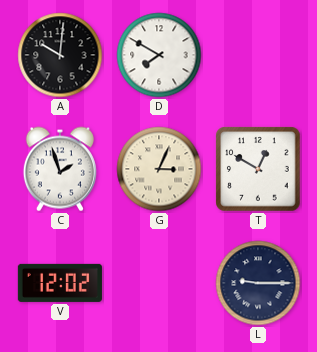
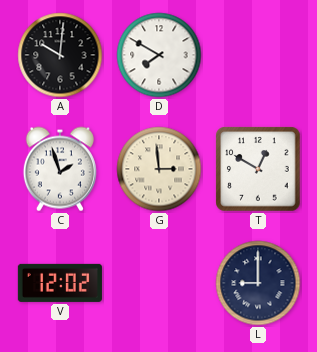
G: 3:04 -> 2:59
L: 9:15 -> 9:00
